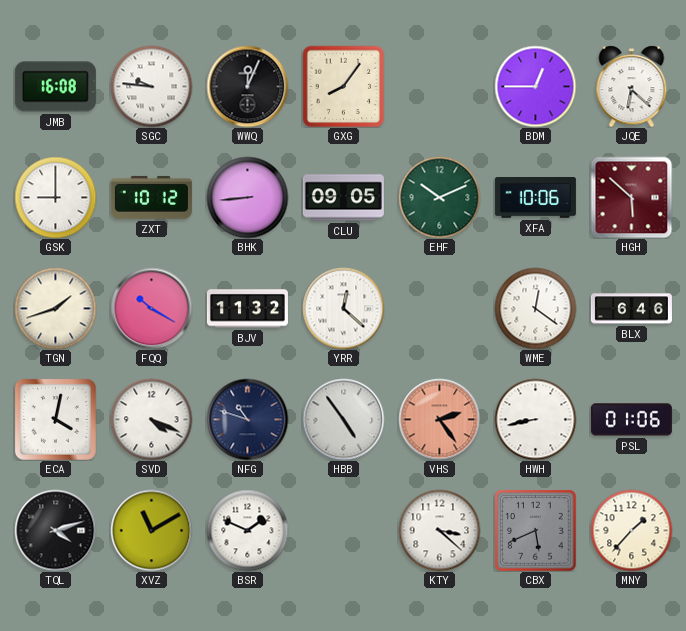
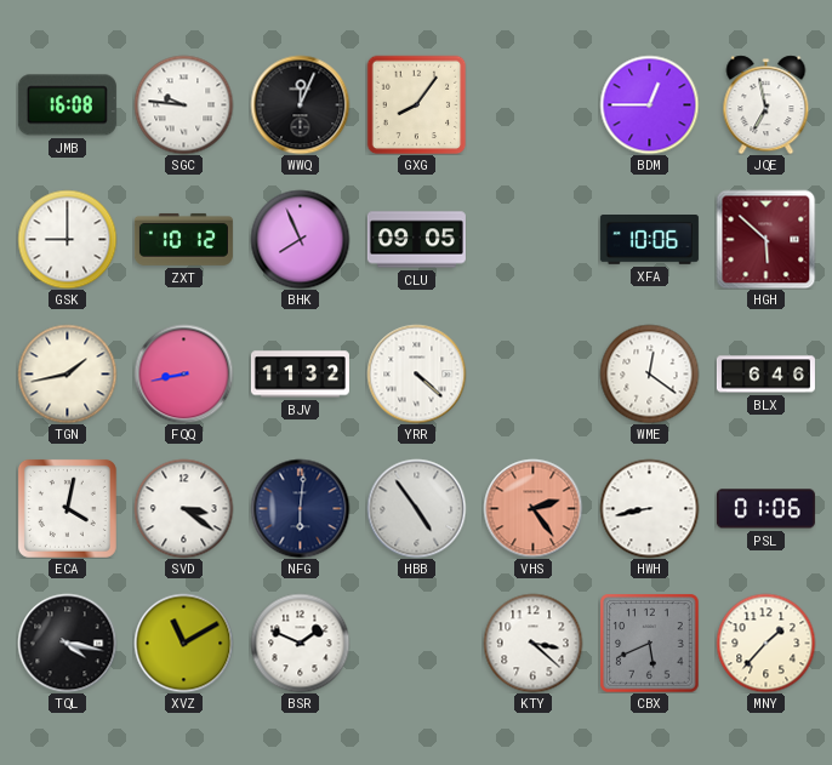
JQE: 6:22 -> 6:58
BHK: 8:44 -> 7:56
EHF: 10:11 -> none
TGN: 1:42 -> 1:43
FQQ: 10:20 -> 8:43
YRR: 12:22 -> 4:22
SVD: 4:19 -> 3:21
NFG: 10:48 -> 6:01
TQL: 4:12 -> 4:17
